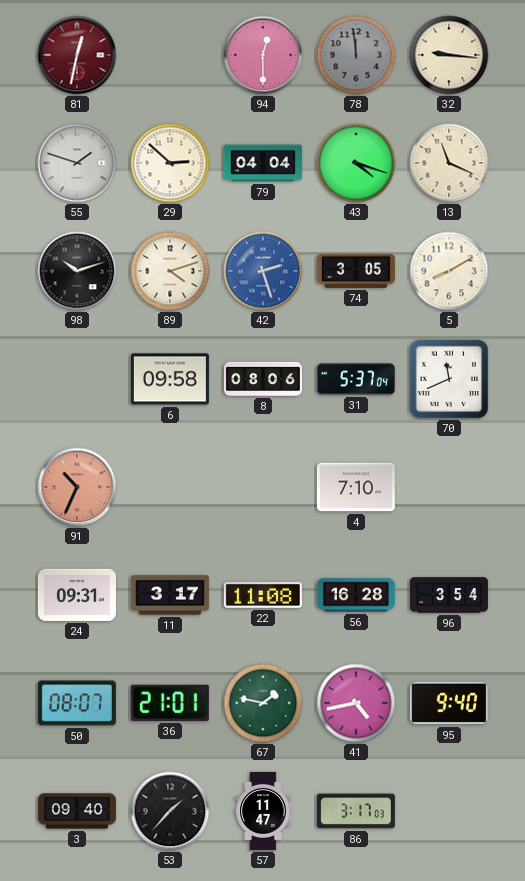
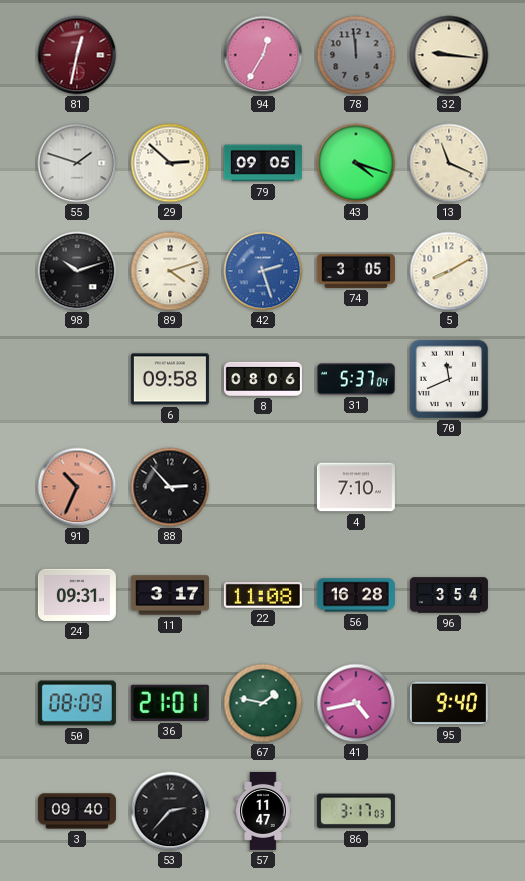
94: 12:30 -> 12:35
79: 04:04 -> 09:05
88: none -> 2:53
50: 08:07 -> 08:09
53: 1:37 -> 2:37
